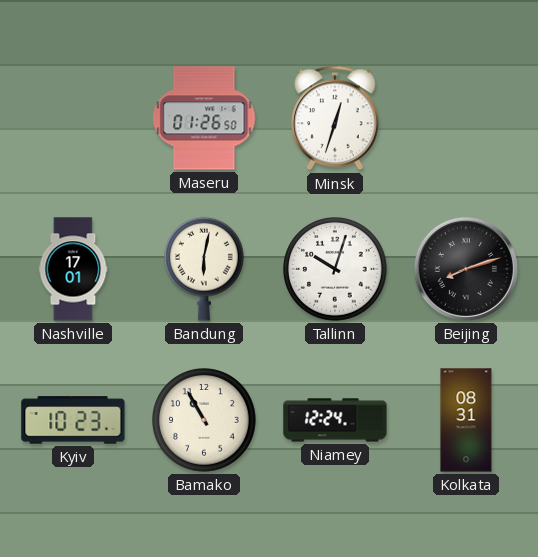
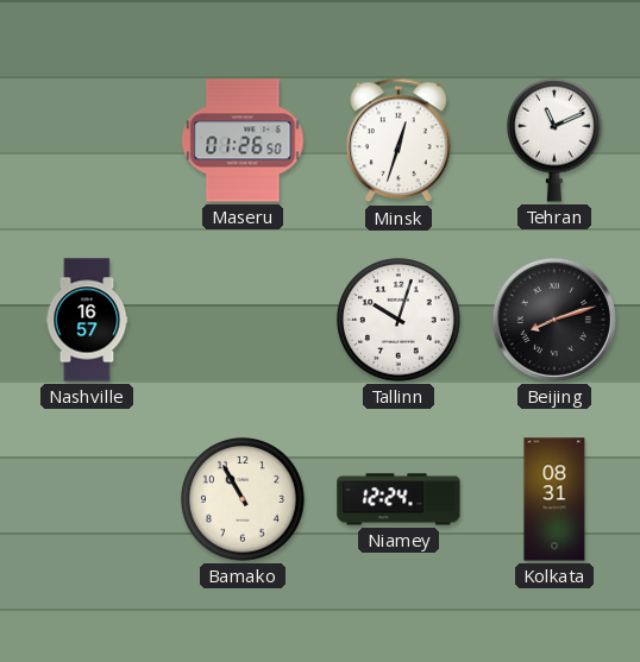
Tehran: none -> 11:11
Nashville: 17:01 -> 16:57
Bandung: 6:02 -> none
Kyiv: 10:23 -> none
